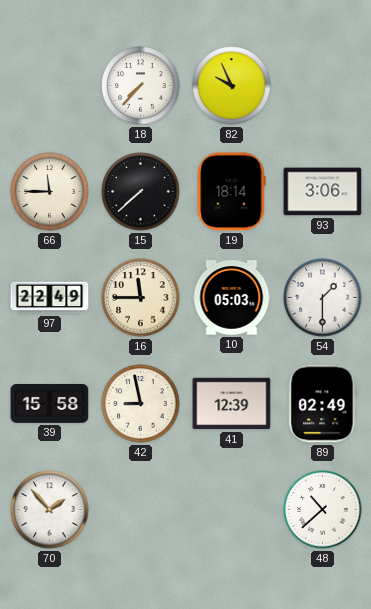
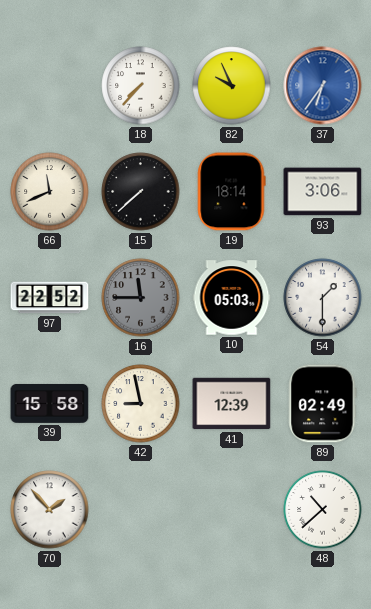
37: none -> 6:36
66: 11:45 -> 11:41
97: 22:49 -> 22:52
16 dial: cream -> grey
